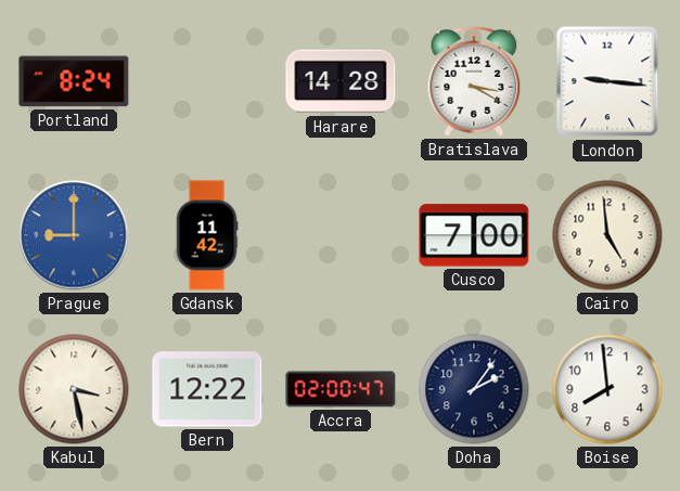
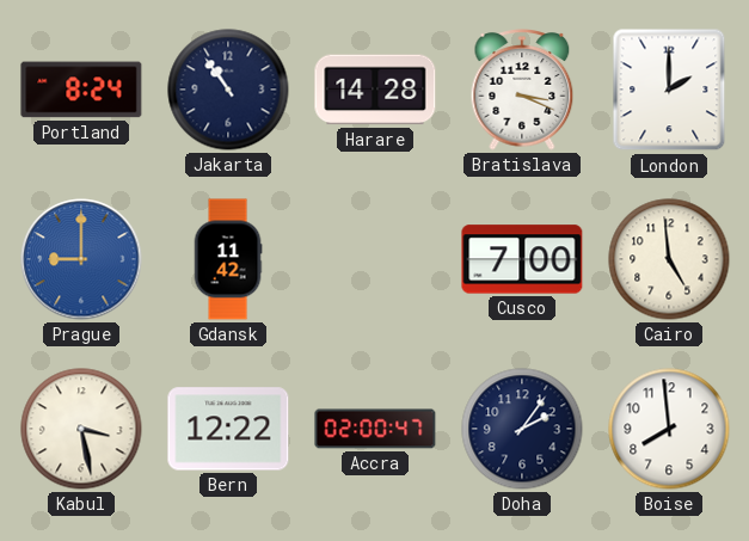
Jakarta: none -> 10:54
Bratislava: 3:20 -> 3:19
London: 9:16 -> 2:00
